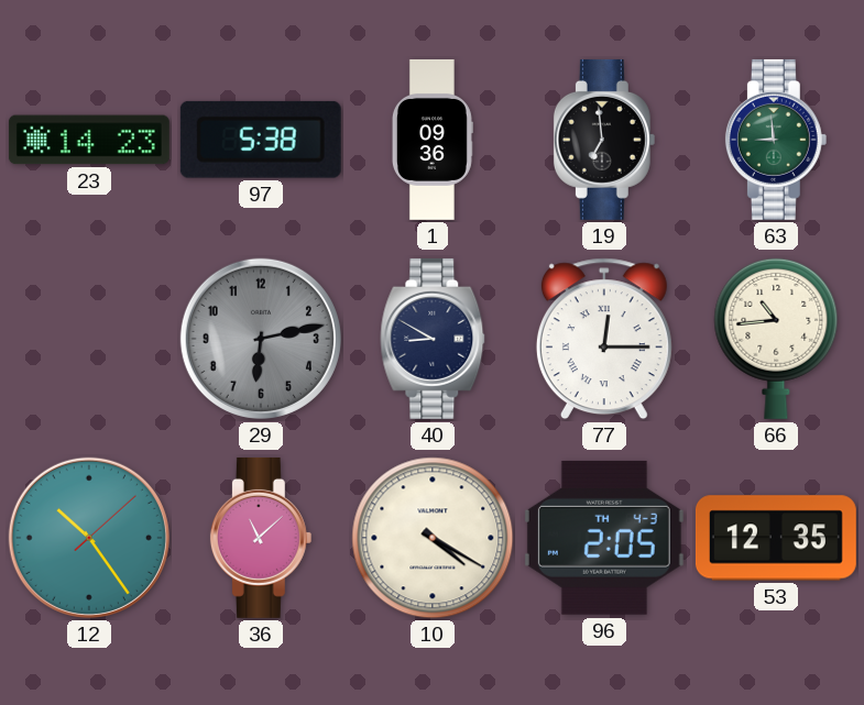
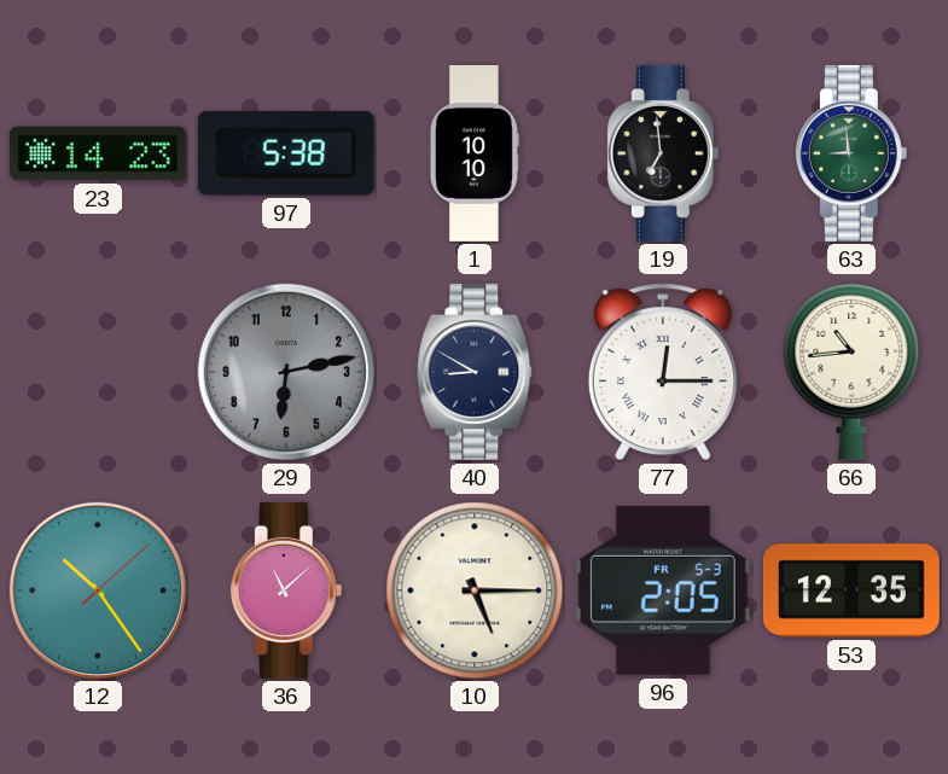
1: 09:36 -> 10:10
10: 4:20 -> 5:15
96 date: TH 4-3 -> FR 5-3
